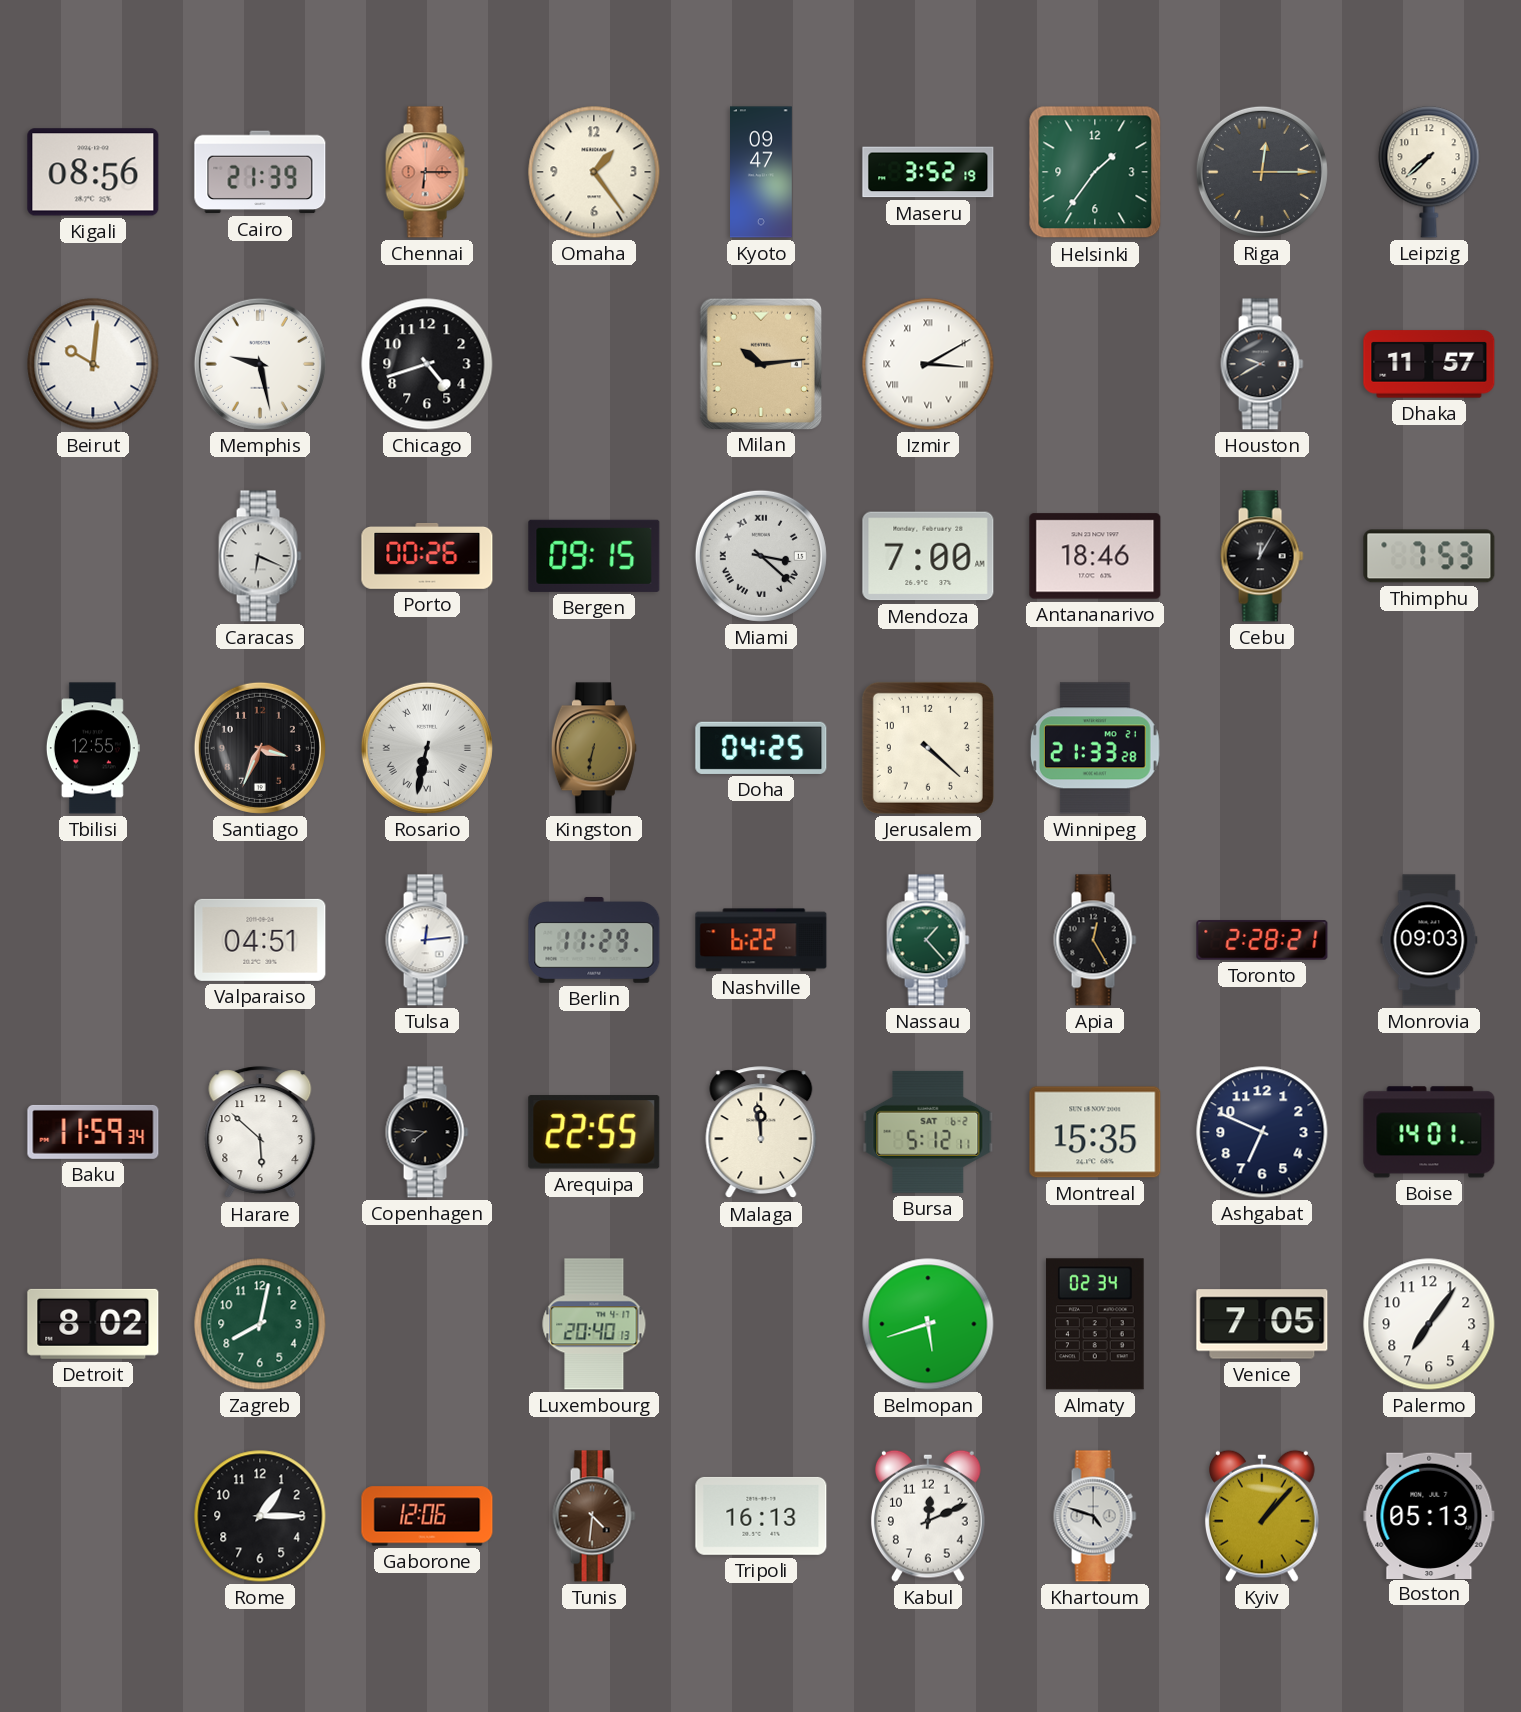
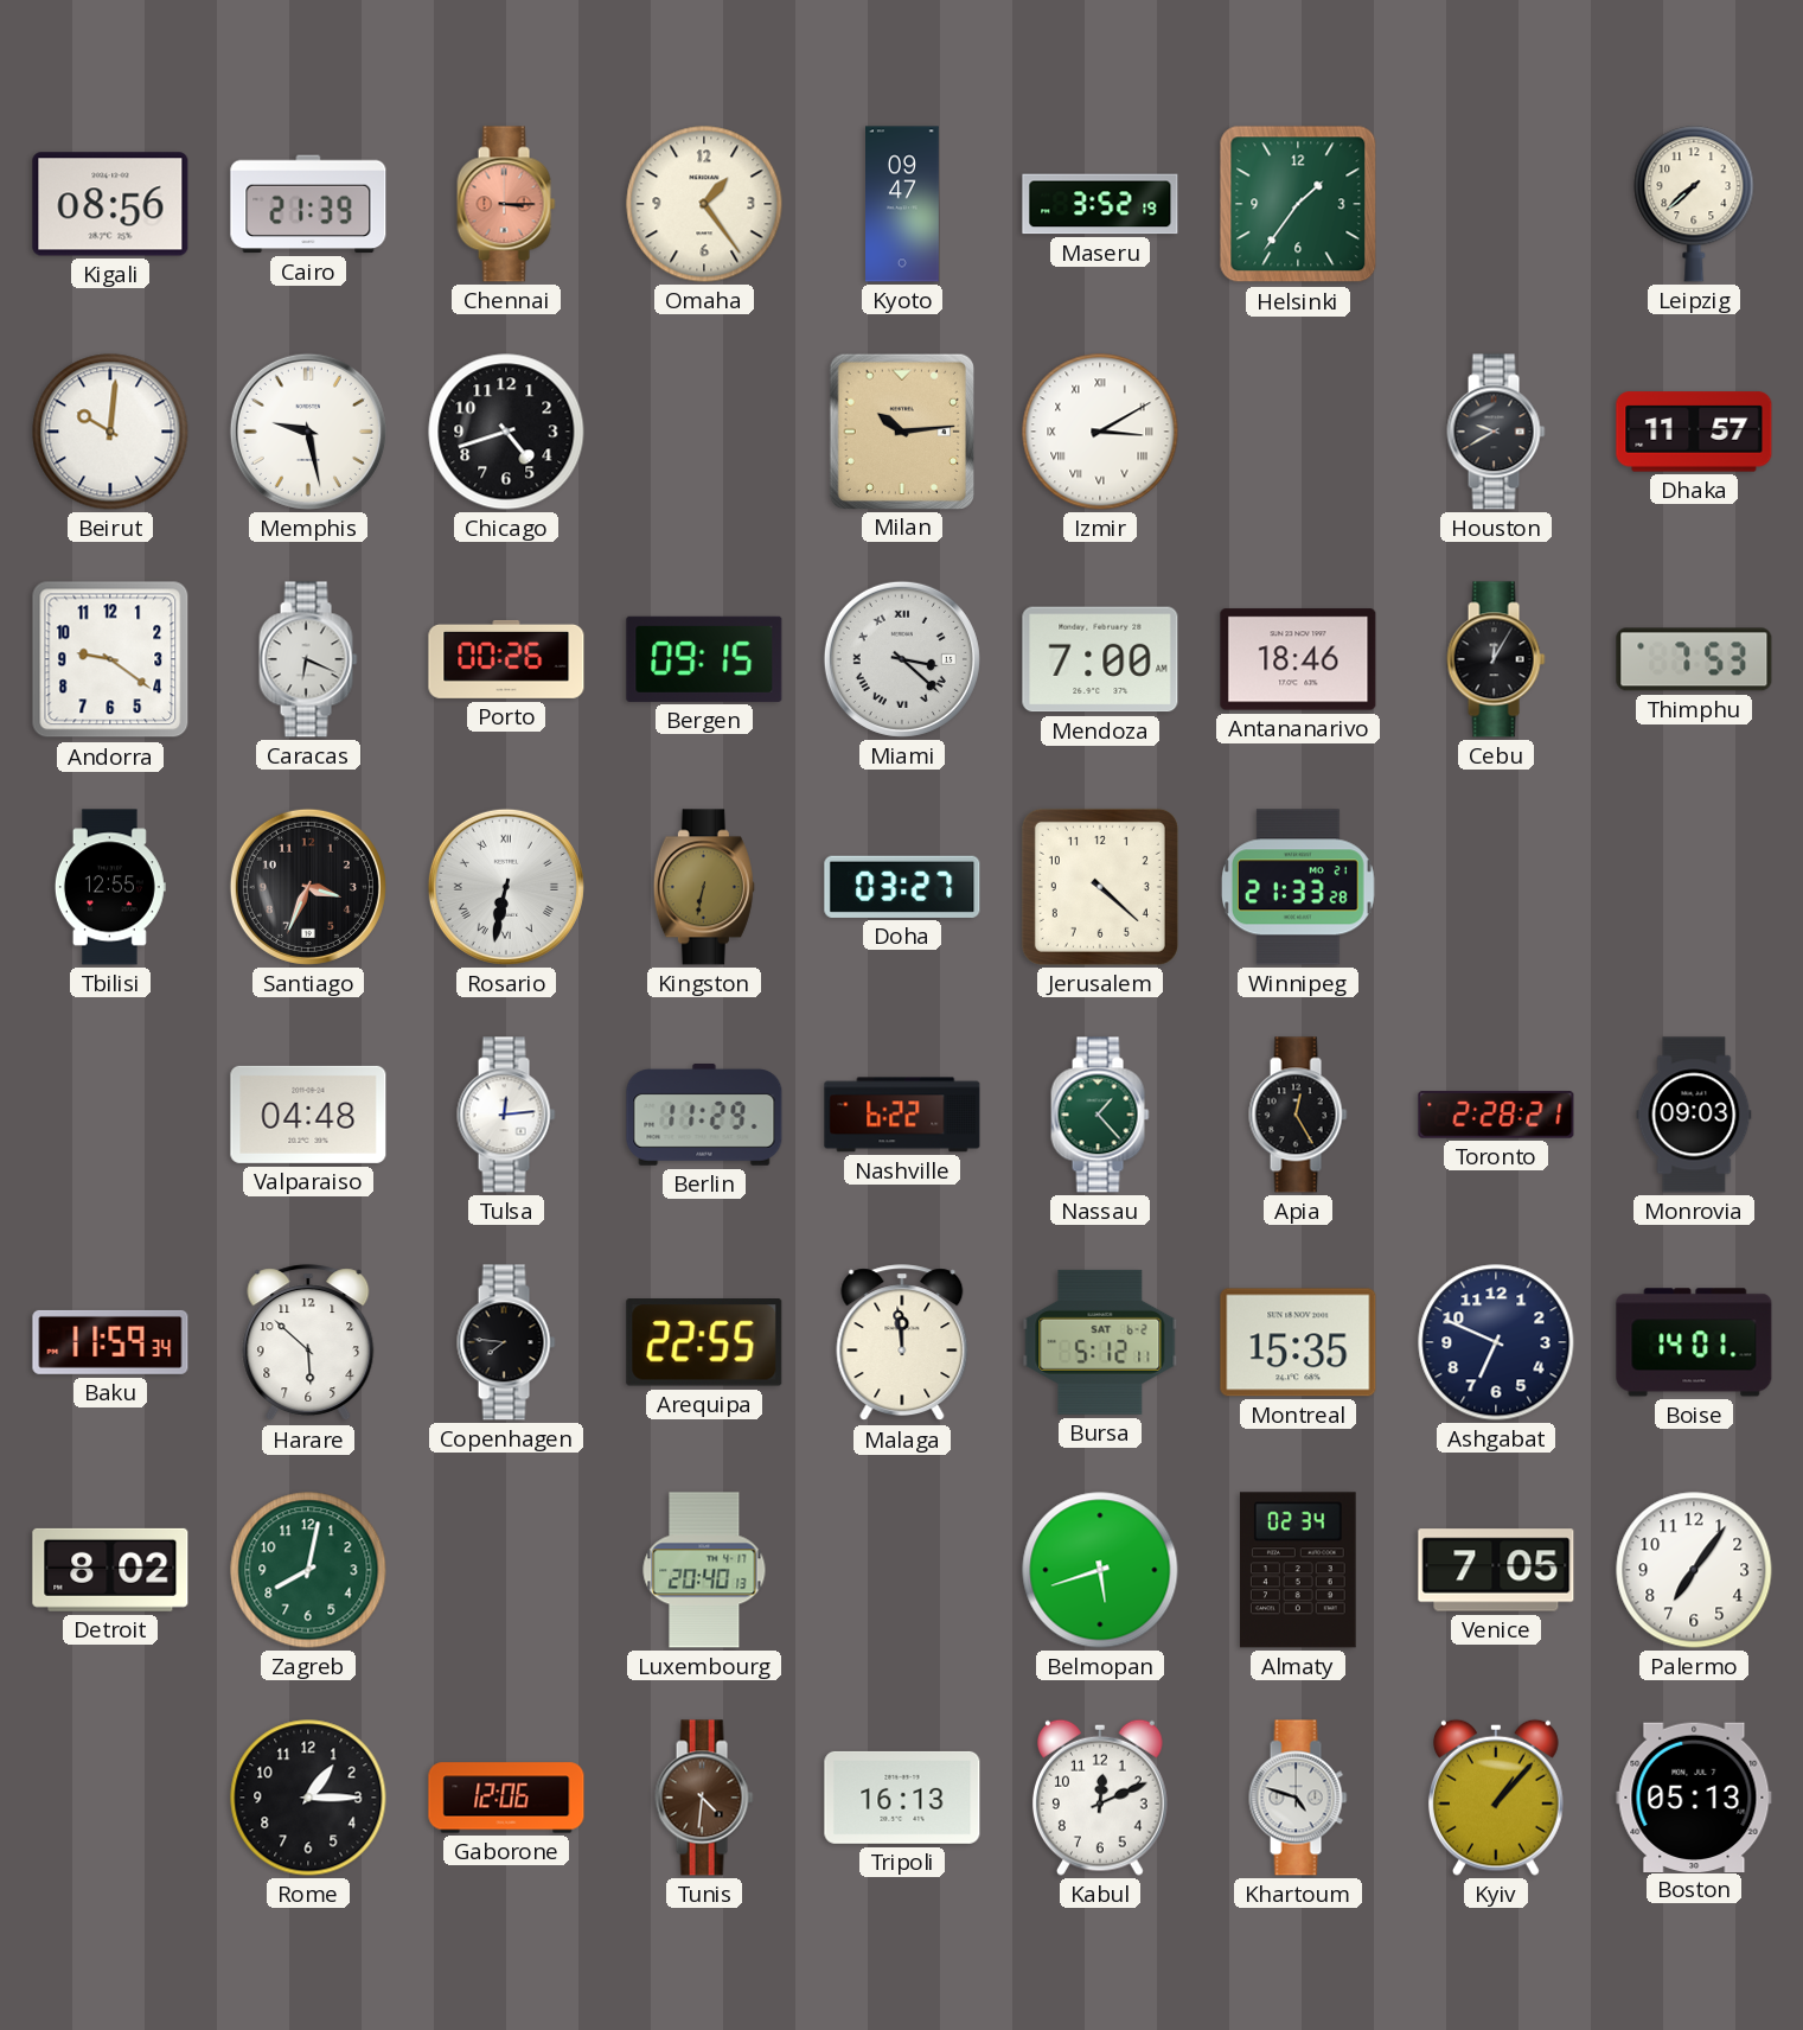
Chennai: 6:15 -> 3:15
Riga: 12:15 -> none
Andorra: none -> 9:21
Doha: 04:25 -> 03:27
Valparaiso: 04:51 -> 04:48
